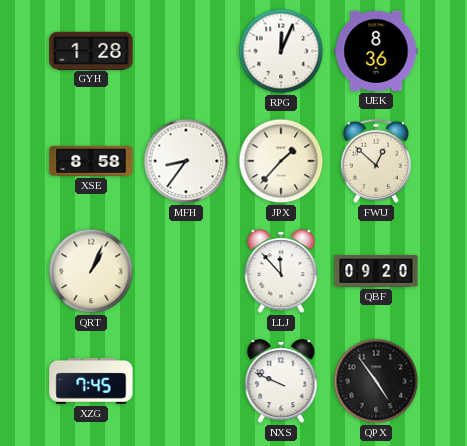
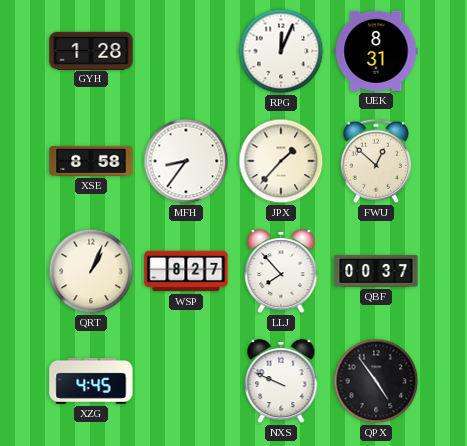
UEK: 8:36 -> 8:31
WSP: none -> 8:27
LLJ: 11:53 -> 7:53
QBF: 09:20 -> 00:37
XZG: 7:45 -> 4:45
